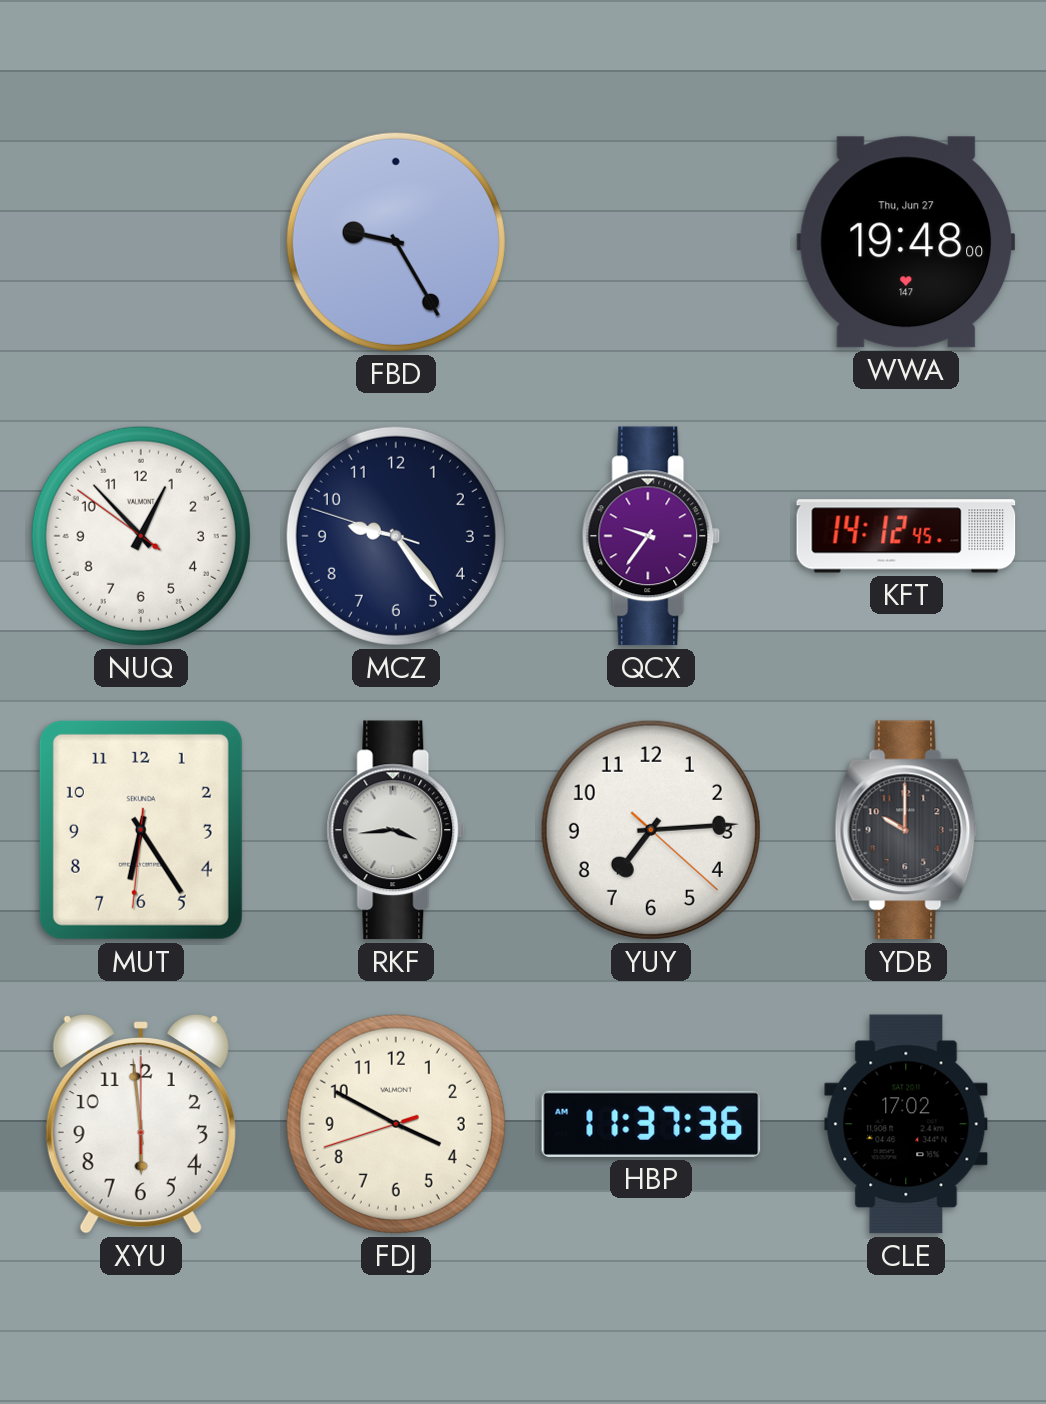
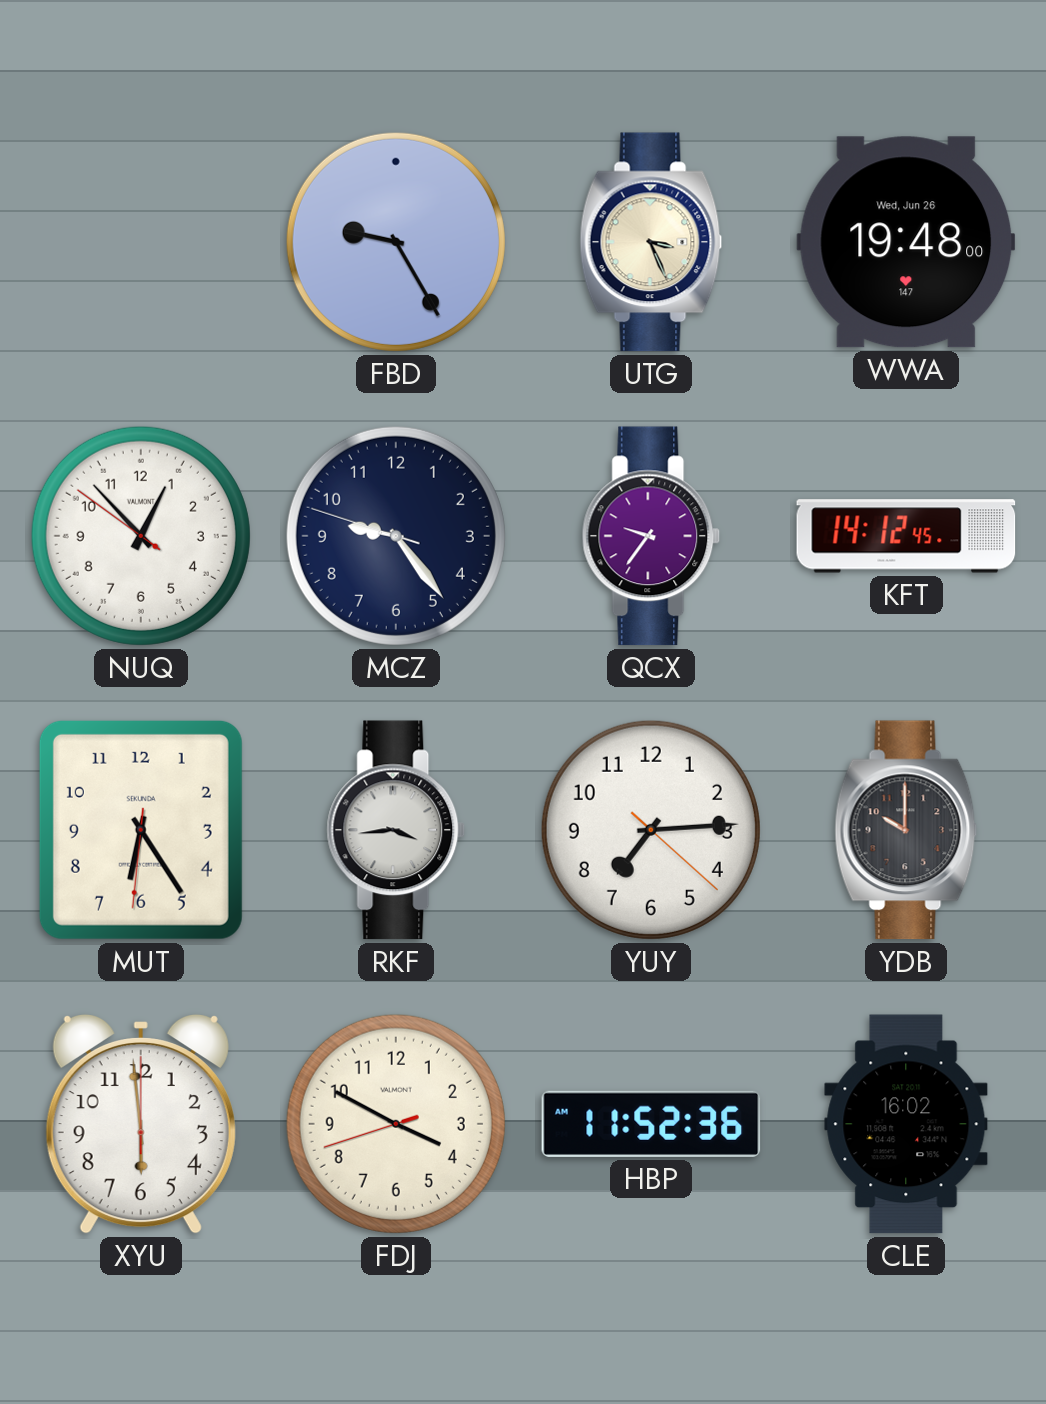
UTG: none -> 3:26
WWA date: Thu, Jun 27 -> Wed, Jun 26
HBP: 11:37 -> 11:52
CLE: 17:02 -> 16:02
